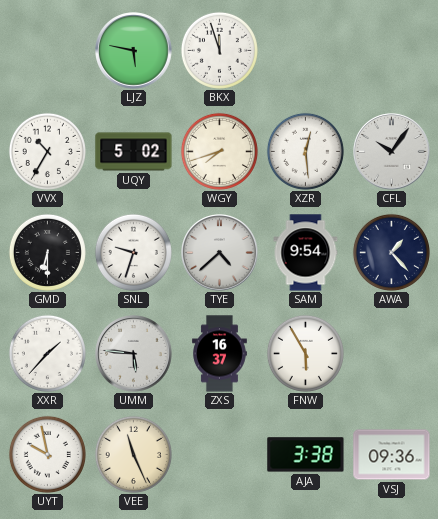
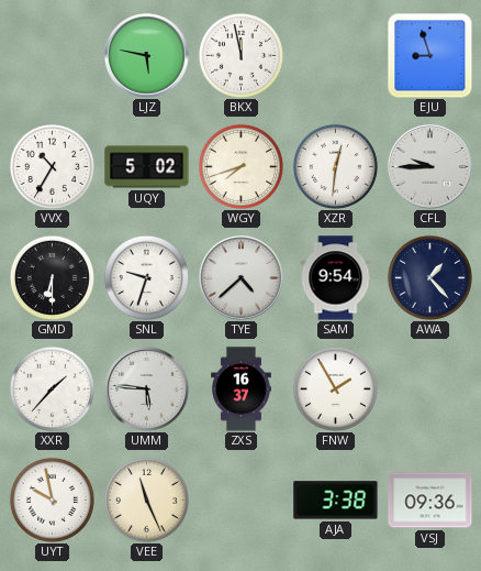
BKX: 11:57 -> 11:58
EJU: none -> 8:57
XZR: 12:29 -> 12:31
CFL: 10:06 -> 9:45
FNW: 5:55 -> 1:55
